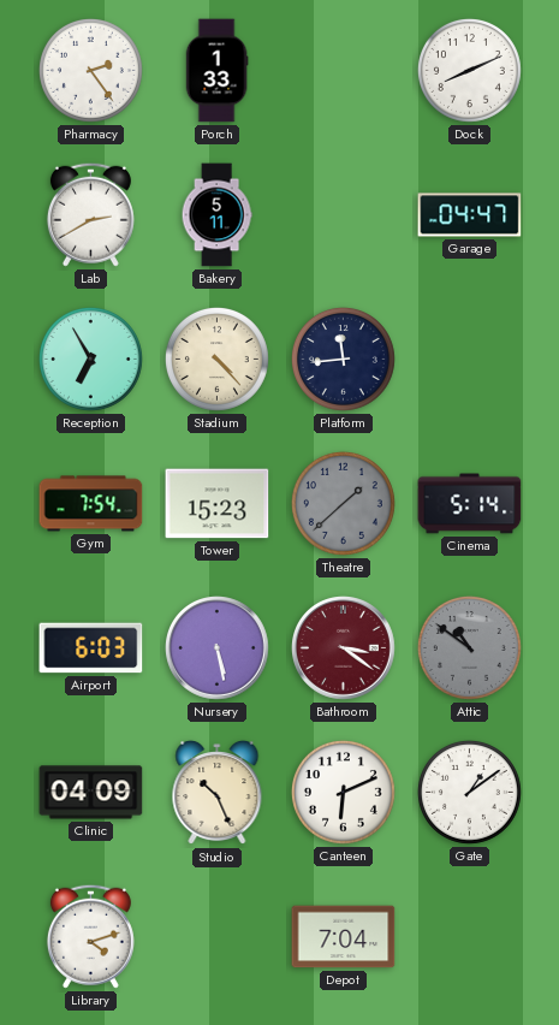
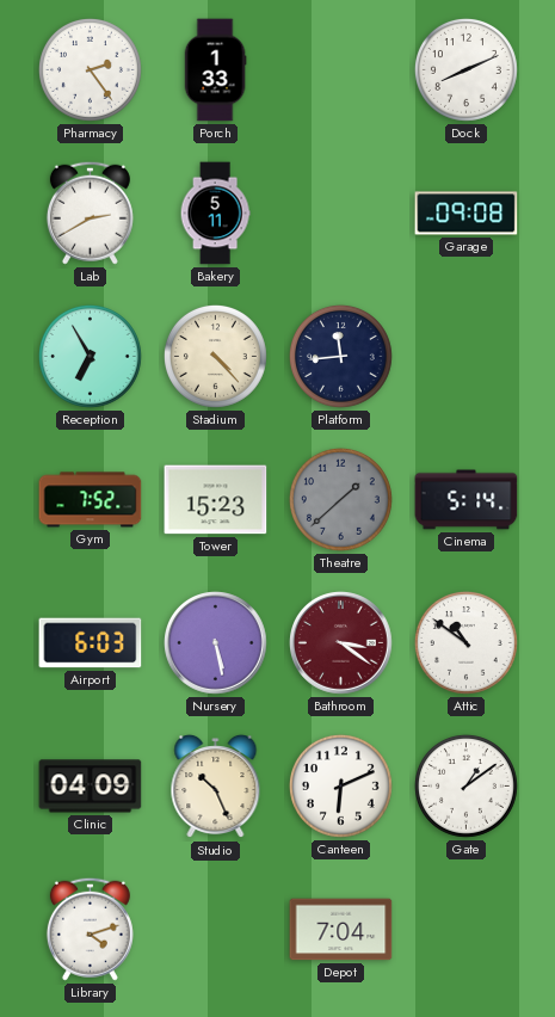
Garage: 04:47 -> 09:08
Gym: 7:54 -> 7:52
Attic dial: grey -> white
